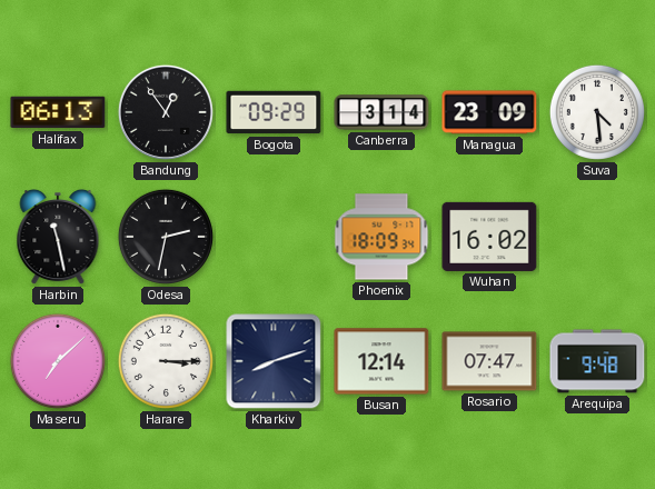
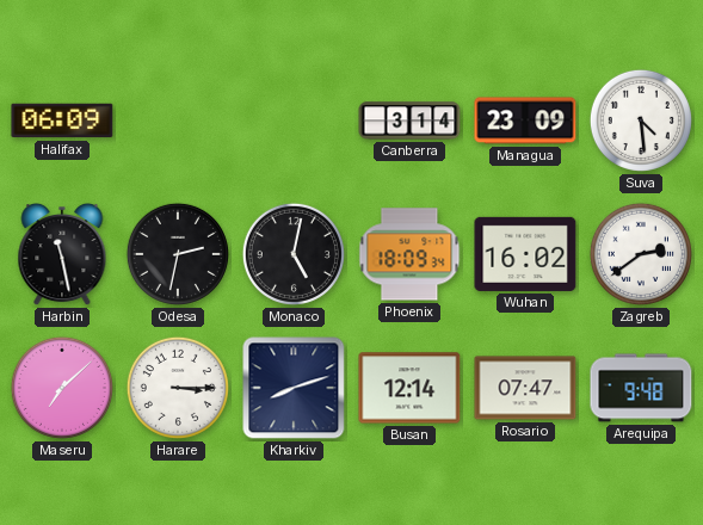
Halifax: 06:13 -> 06:09
Bandung: 12:54 -> none
Bogota: 09:29 -> none
Monaco: none -> 5:02
Zagreb: none -> 2:39
